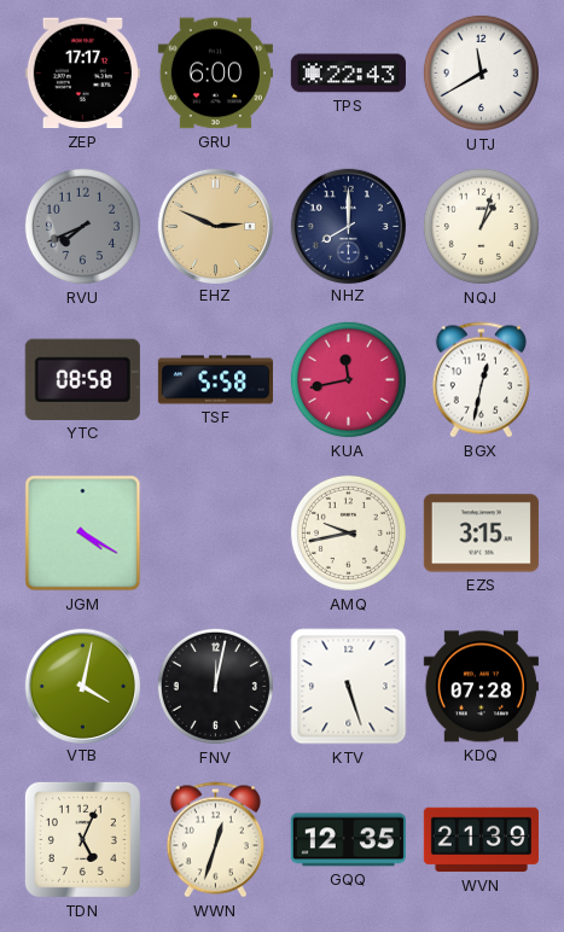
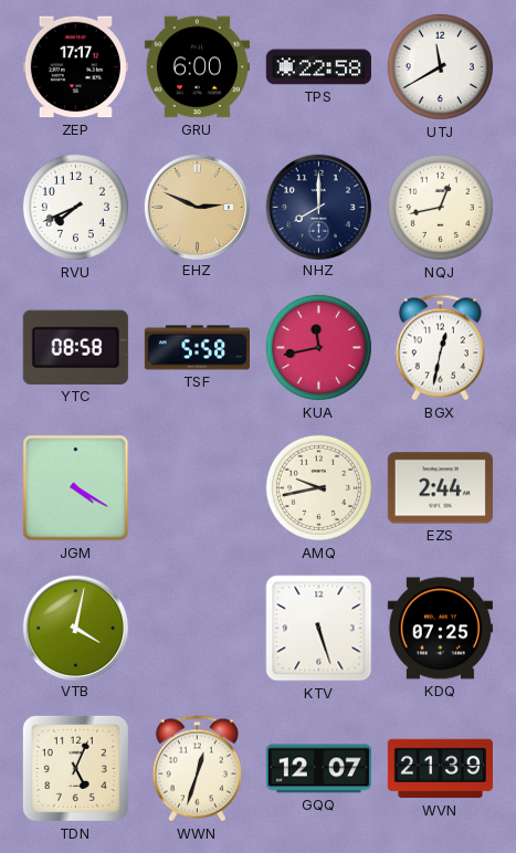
TPS: 22:43 -> 22:58
RVU dial: grey -> white
NQJ: 1:03 -> 12:43
EZS: 3:15 -> 2:44
FNV: 12:02 -> none
KDQ: 07:28 -> 07:25
GQQ: 12:35 -> 12:07
